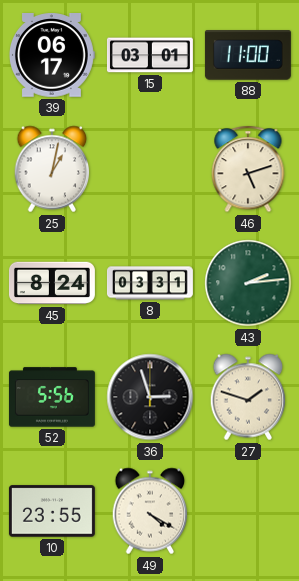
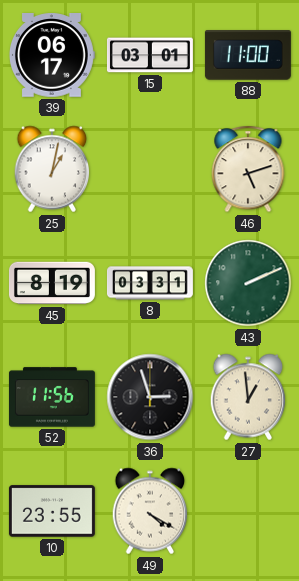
45: 8:24 -> 8:19
43: 2:14 -> 2:11
52: 5:56 -> 11:56
27: 1:48 -> 12:59
